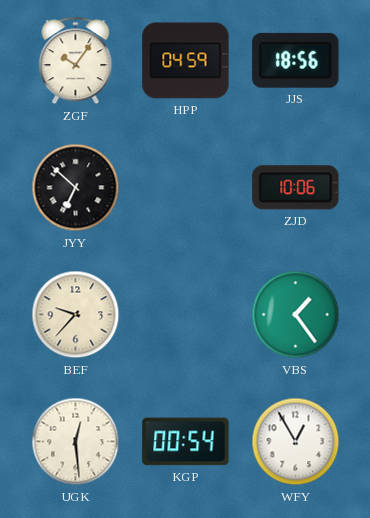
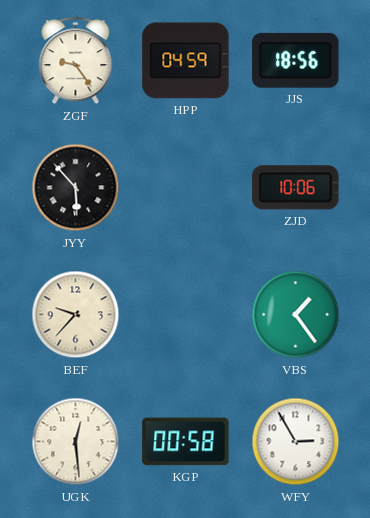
ZGF: 10:06 -> 9:24
JYY: 6:52 -> 5:53
KGP: 00:54 -> 00:58
WFY: 12:55 -> 2:55
